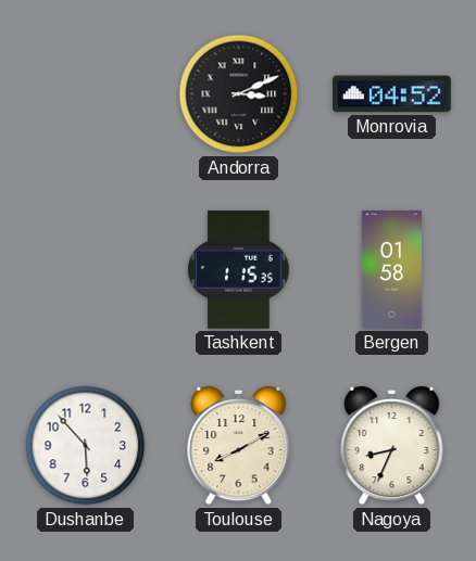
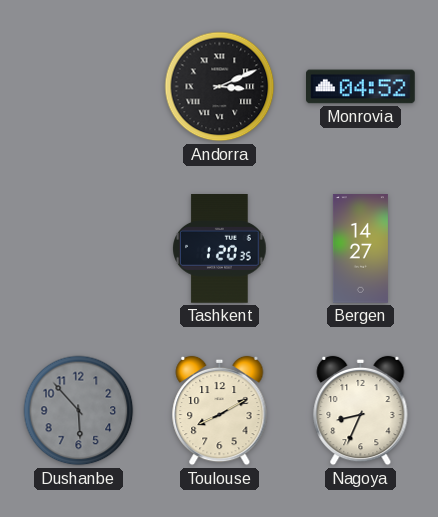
Tashkent: 1:15 -> 1:20
Bergen: 01:58 -> 14:27
Dushanbe dial: white -> grey
